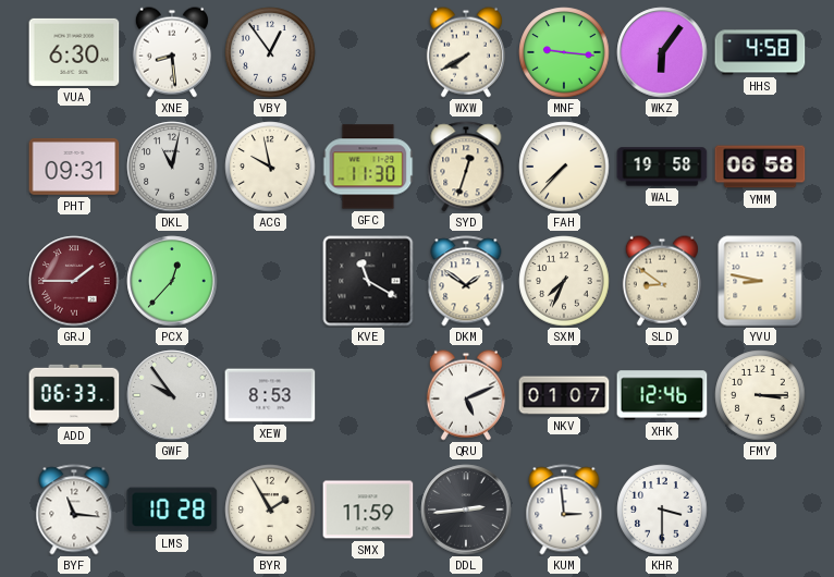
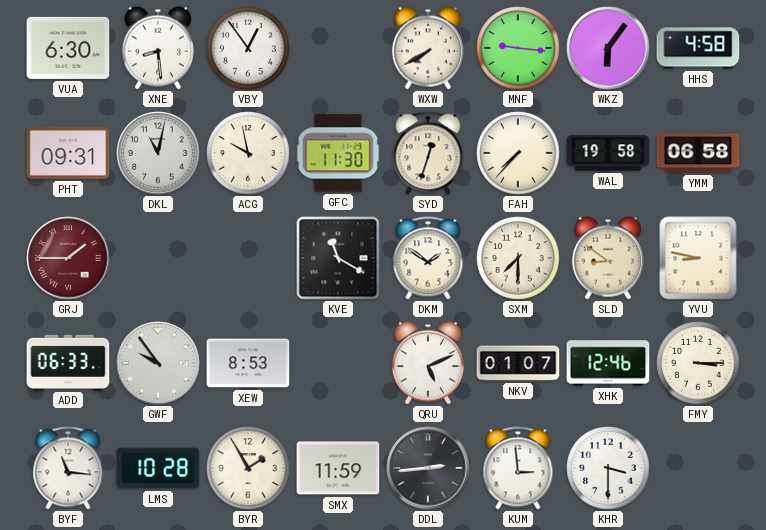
PCX: 12:37 -> none
SXM: 7:34 -> 7:30
